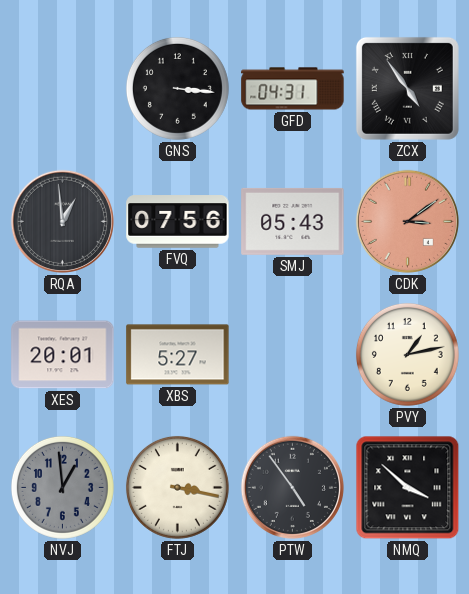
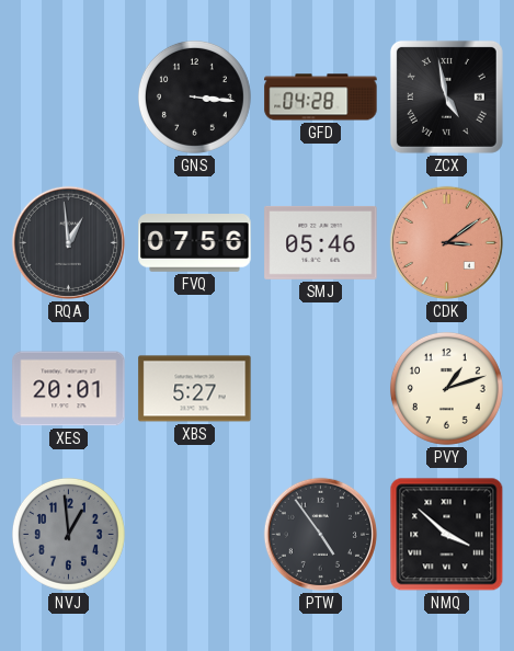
GFD: 04:31 -> 04:28
ZCX: 4:54 -> 4:58
SMJ: 05:43 -> 05:46
PVY: 1:13 -> 1:12
FTJ: 3:17 -> none
